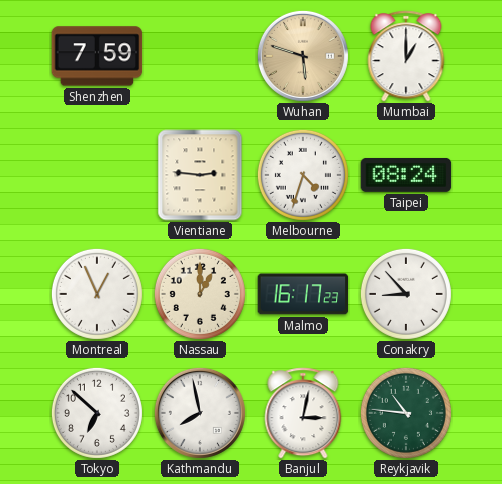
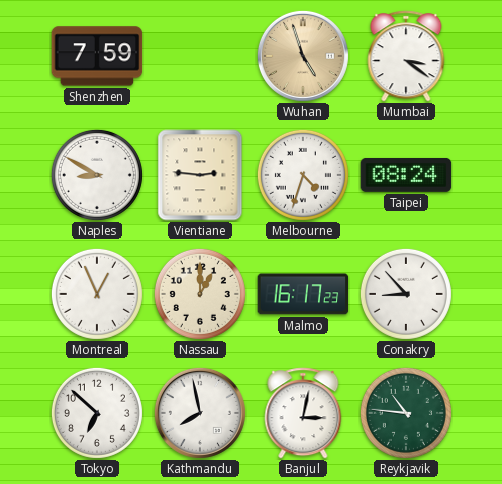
Wuhan: 5:48 -> 4:57
Mumbai: 1:00 -> 3:21
Naples: none -> 8:50
